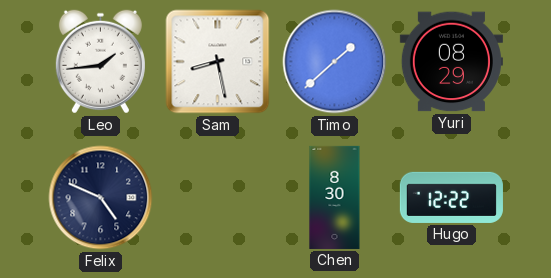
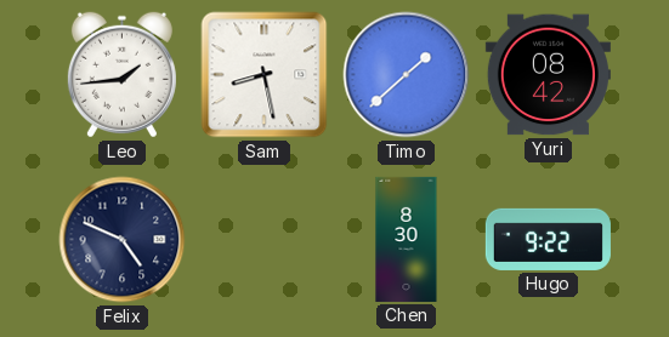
Yuri: 08:29 -> 08:42
Hugo: 12:22 -> 9:22
